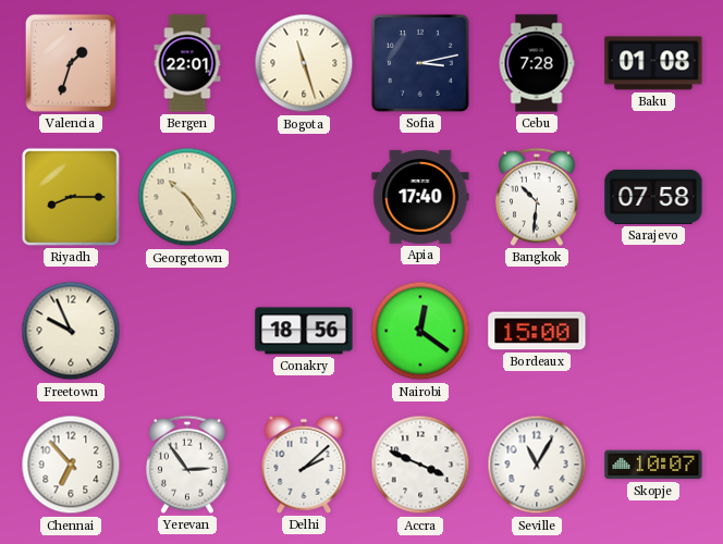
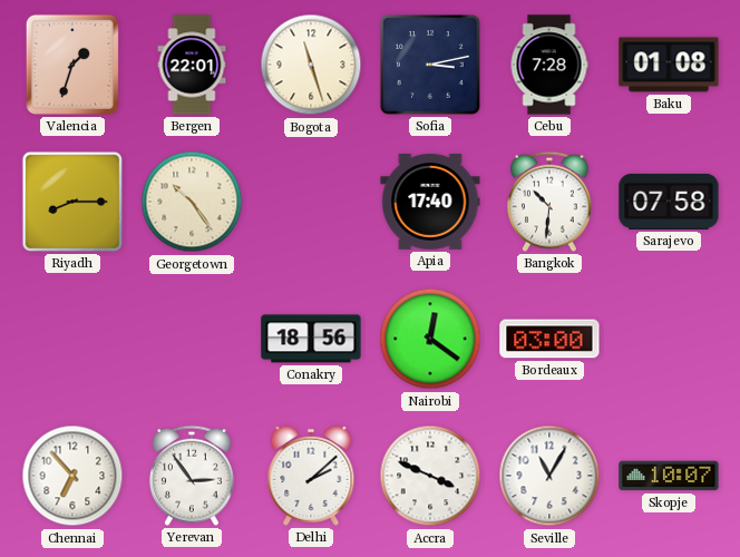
Freetown: 9:56 -> none
Bordeaux: 15:00 -> 03:00
